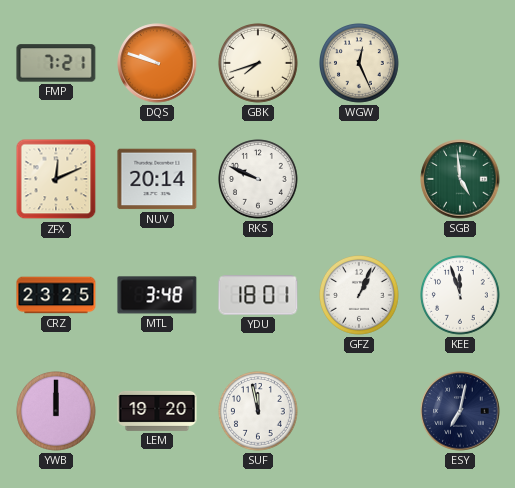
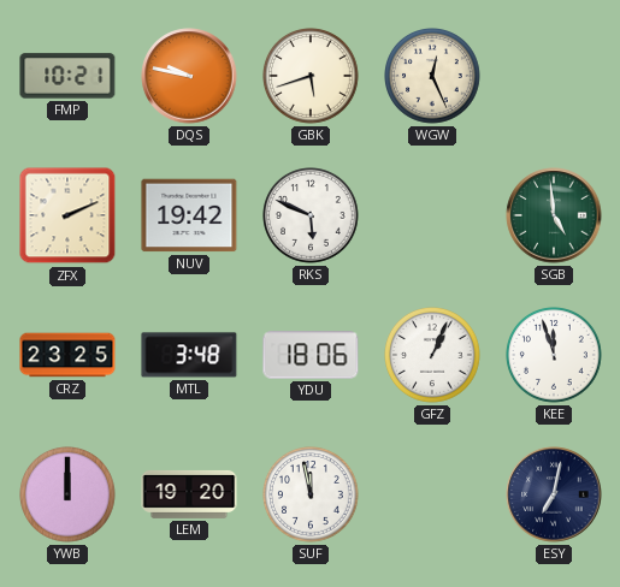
FMP: 7:21 -> 10:21
DQS: 9:48 -> 9:47
GBK: 7:42 -> 5:42
ZFX: 12:11 -> 2:11
NUV: 20:14 -> 19:42
RKS: 9:49 -> 5:49
YDU: 18:01 -> 18:06
